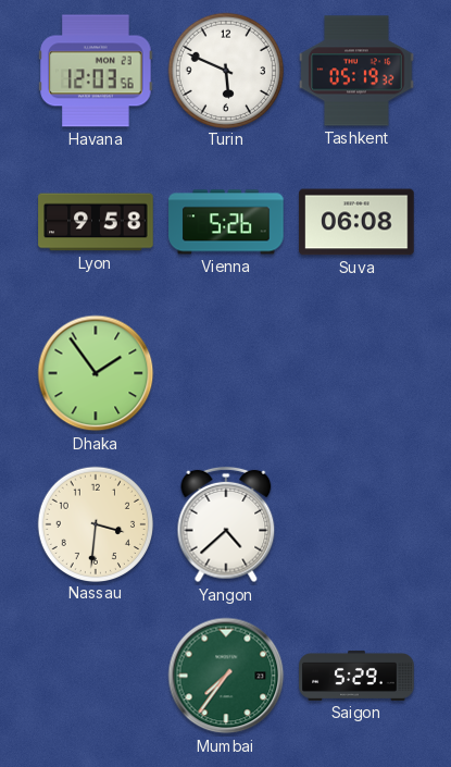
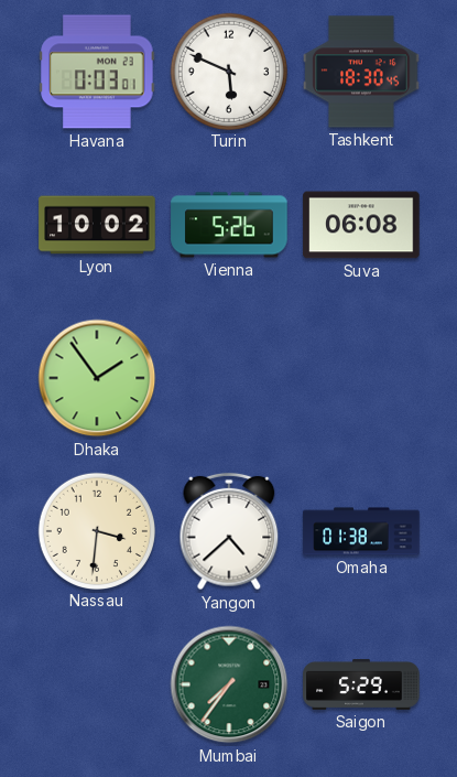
Havana: 12:03 -> 0:03
Tashkent: 05:19 -> 18:30
Lyon: 9:58 -> 10:02
Omaha: none -> 01:38
